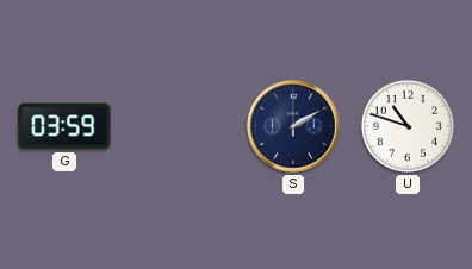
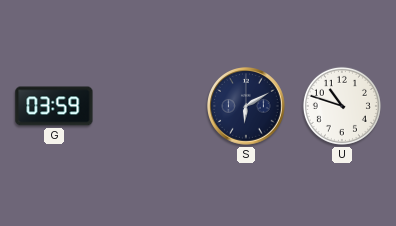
S: 2:10 -> 6:10
